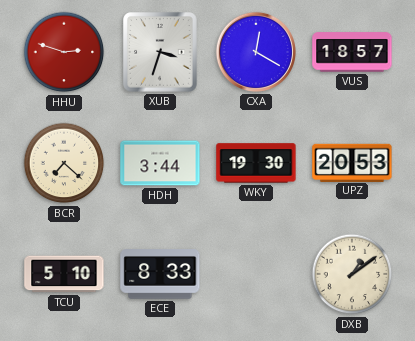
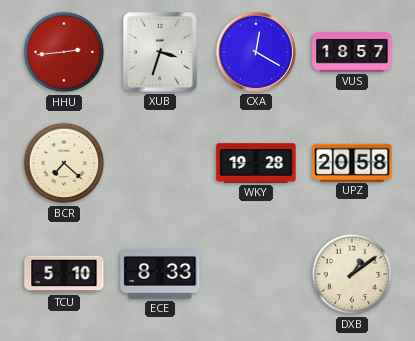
HHU: 2:48 -> 2:44
HDH: 3:44 -> none
WKY: 19:30 -> 19:28
UPZ: 20:53 -> 20:58
